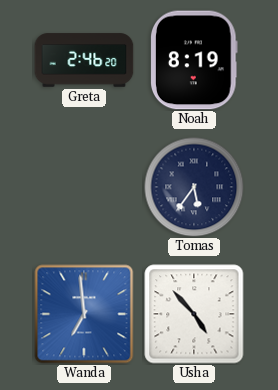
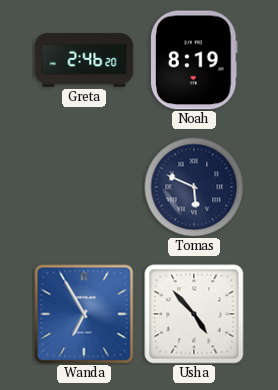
Tomas: 5:36 -> 5:49
Wanda: 6:59 -> 6:55
